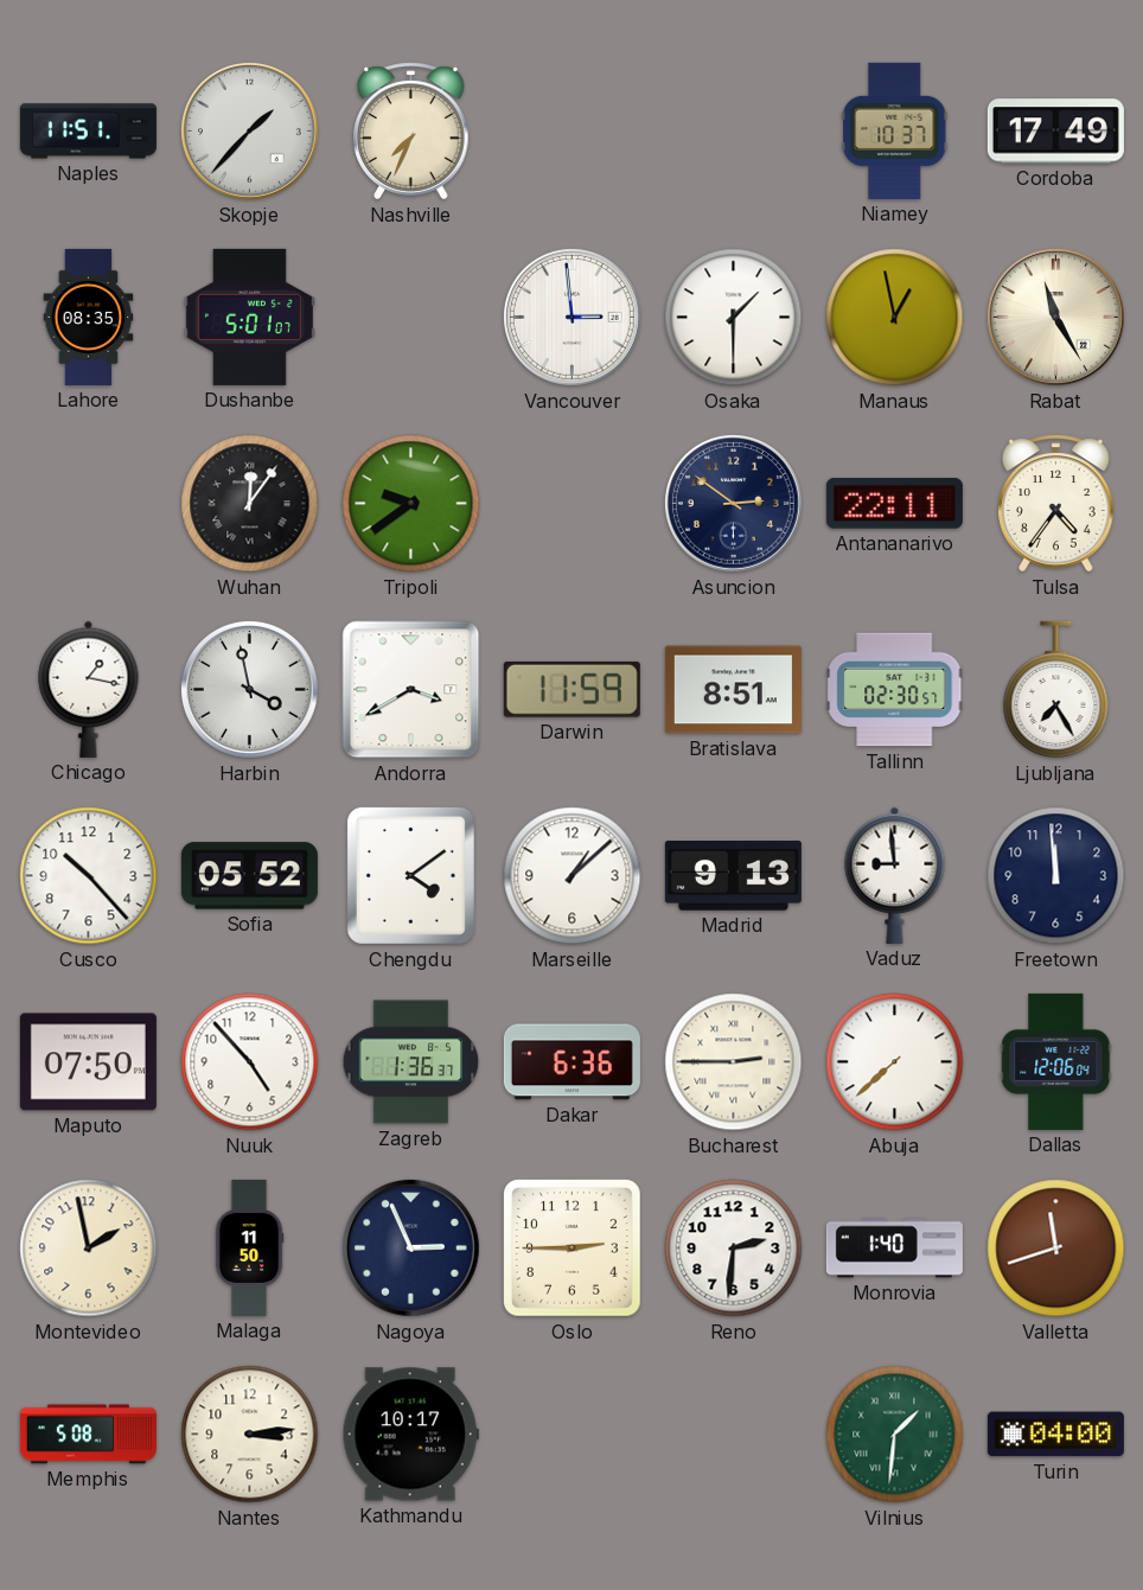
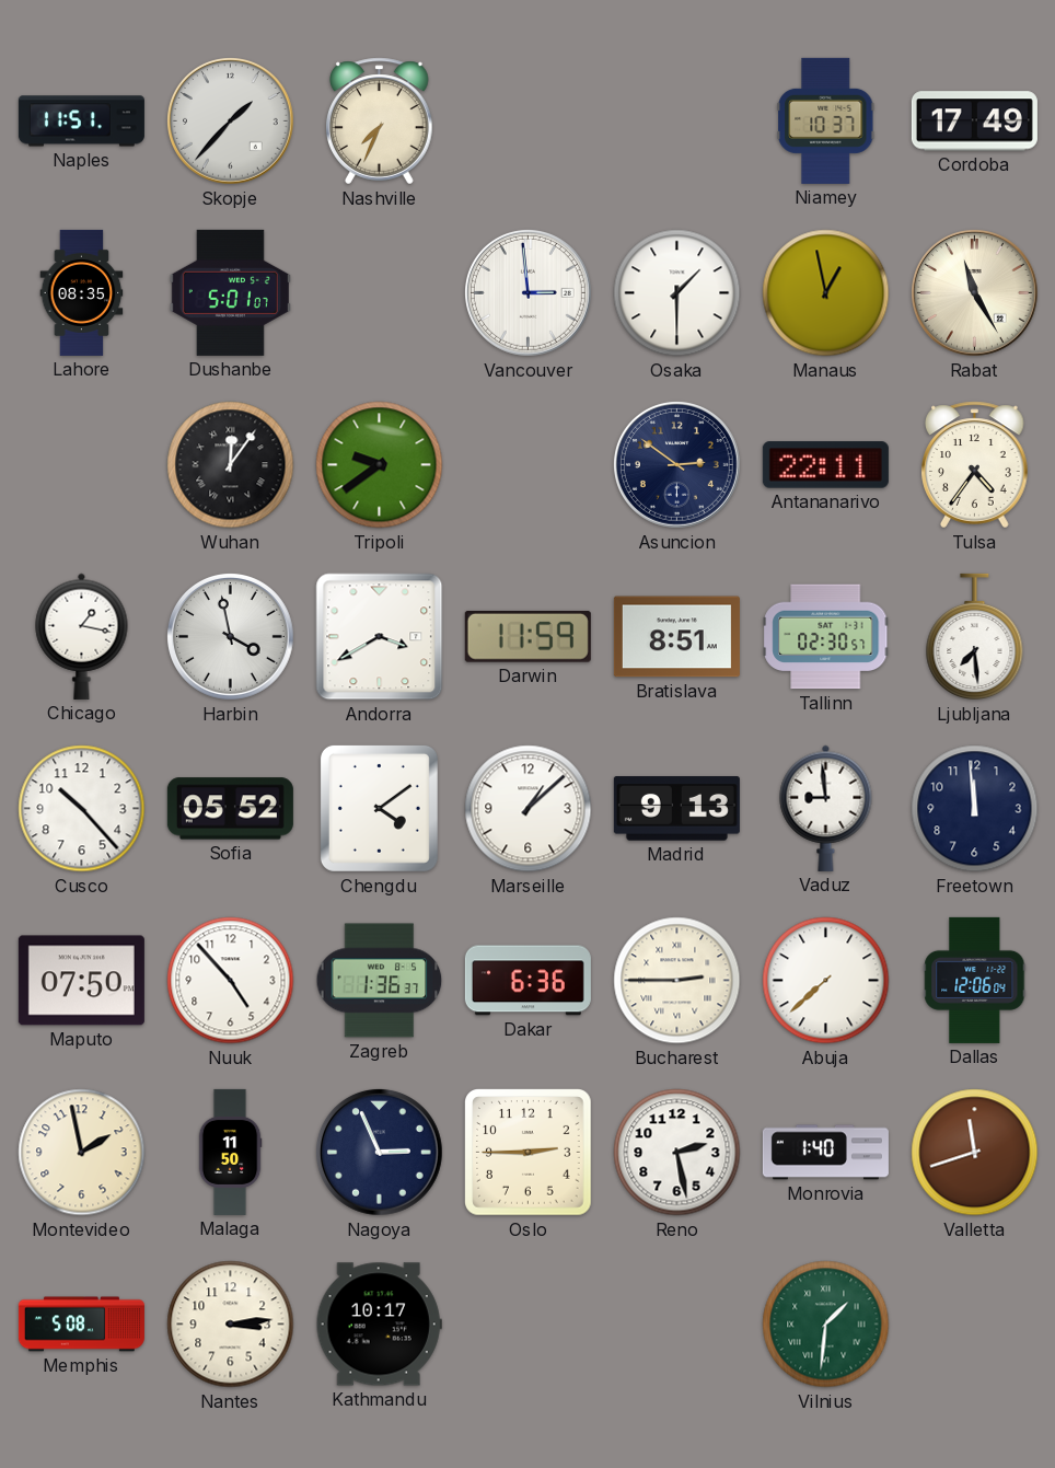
Ljubljana: 7:25 -> 7:29
Reno: 2:31 -> 2:28
Turin: 04:00 -> none
